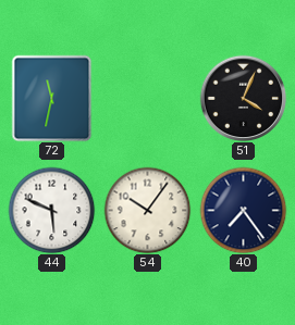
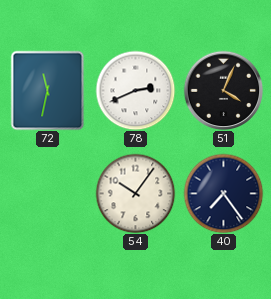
78: none -> 2:41
44: 5:49 -> none
